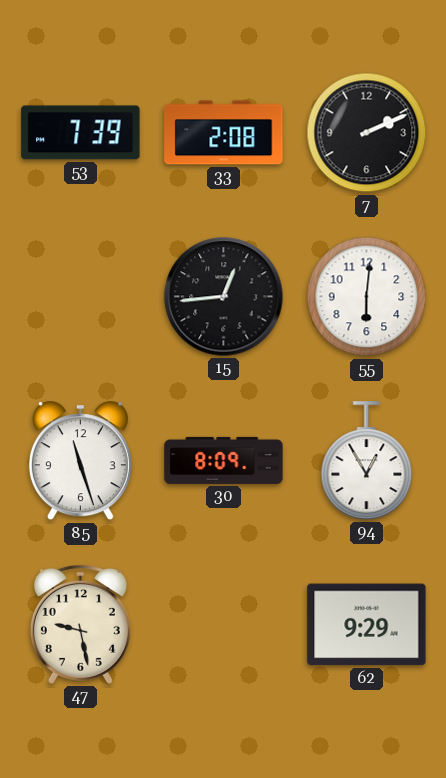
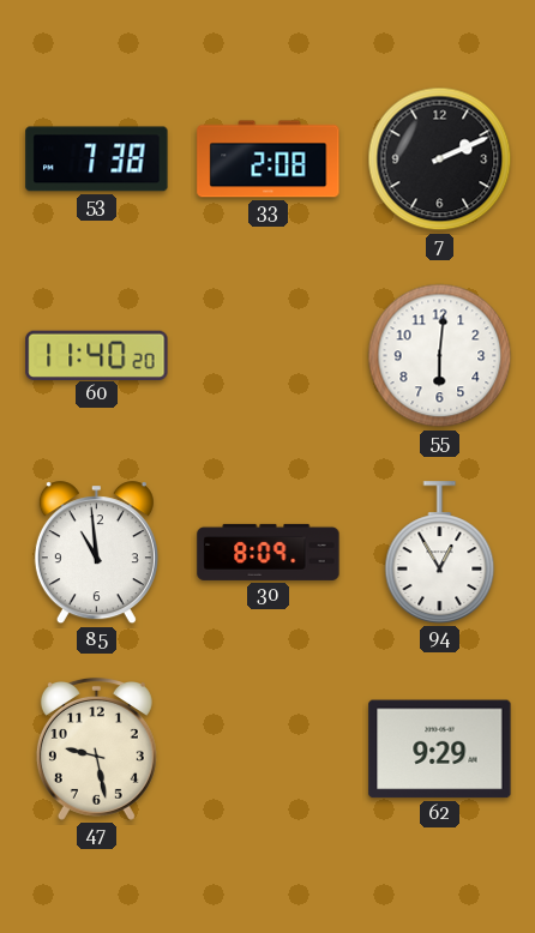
53: 7:39 -> 7:38
60: none -> 11:40
15: 12:44 -> none
85: 11:27 -> 10:59
